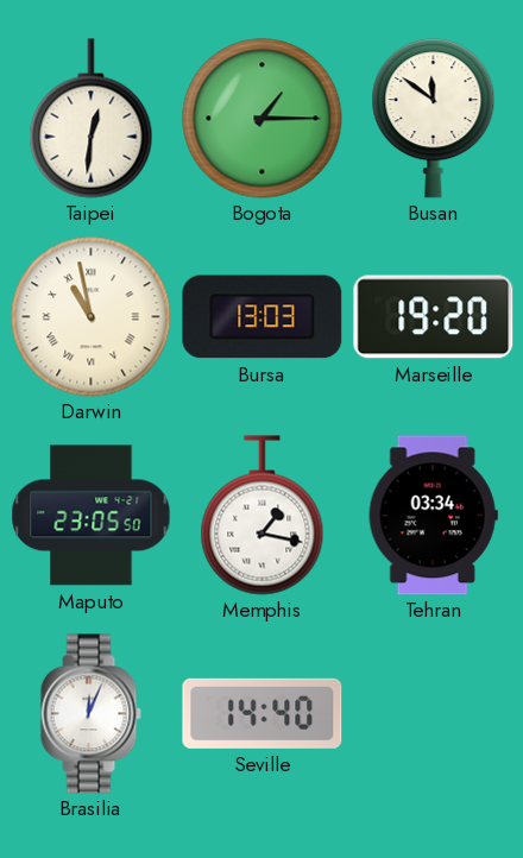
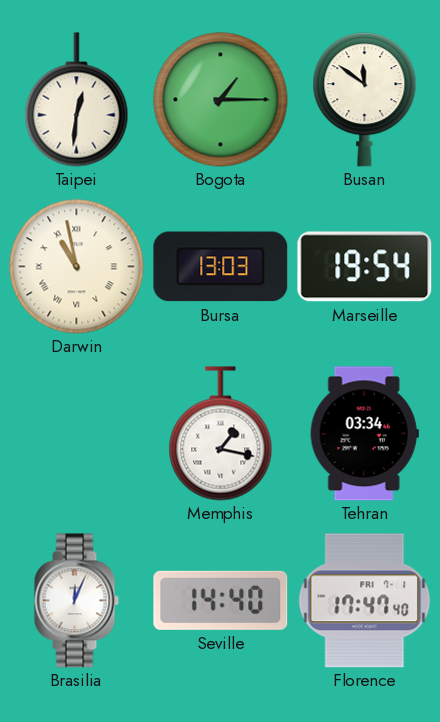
Marseille: 19:20 -> 19:54
Maputo: 23:05 -> none
Florence: none -> 17:47
